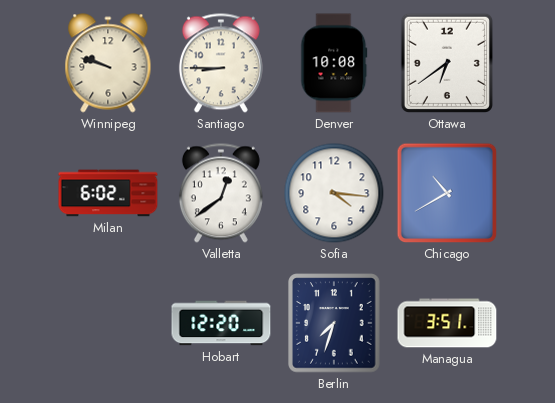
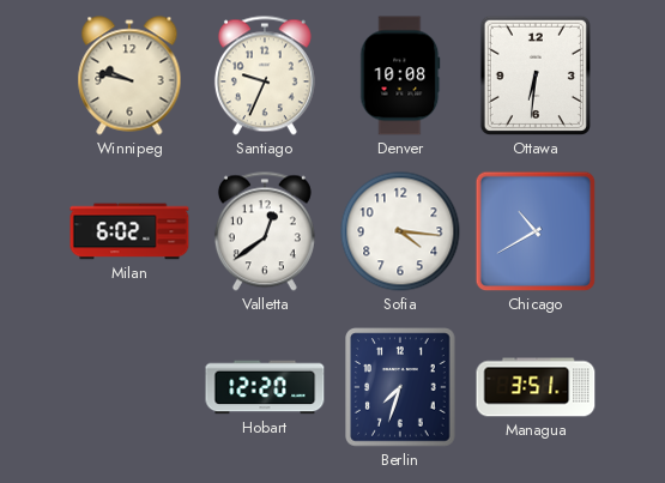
Winnipeg: 9:48 -> 9:47
Santiago: 8:45 -> 9:34
Ottawa: 6:39 -> 6:31
